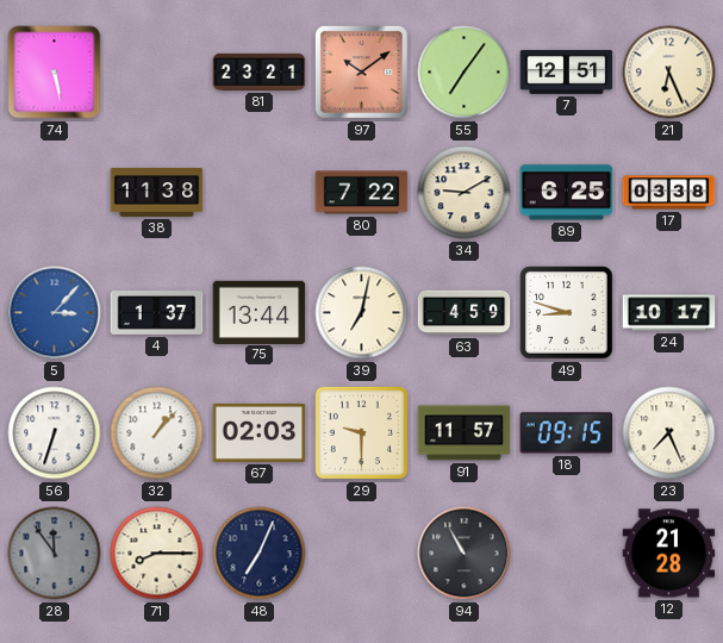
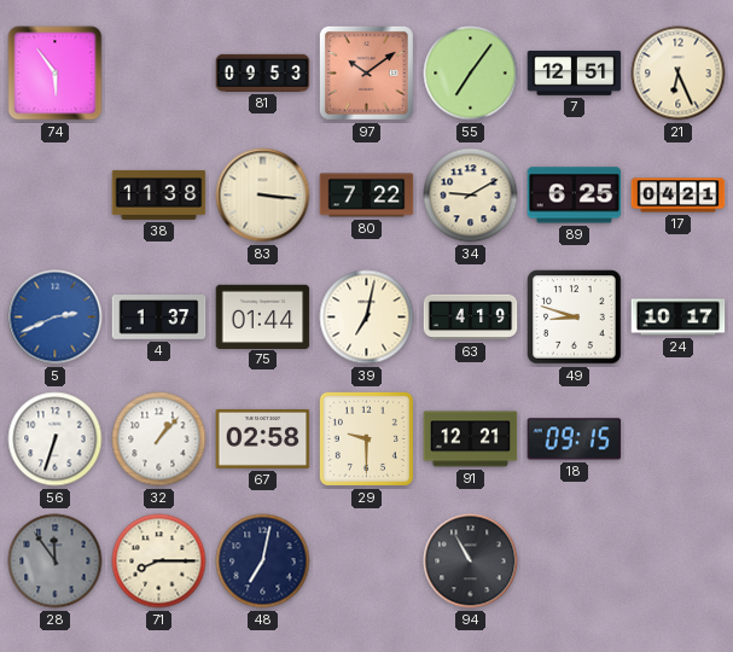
74: 5:28 -> 5:54
81: 23:21 -> 09:53
83: none -> 3:16
17: 03:38 -> 04:21
5: 3:07 -> 2:41
75: 13:44 -> 01:44
63: 4:59 -> 4:19
67: 02:03 -> 02:58
91: 11:57 -> 12:21
23: 7:26 -> none
48: 7:04 -> 7:02
12: 21:28 -> none
